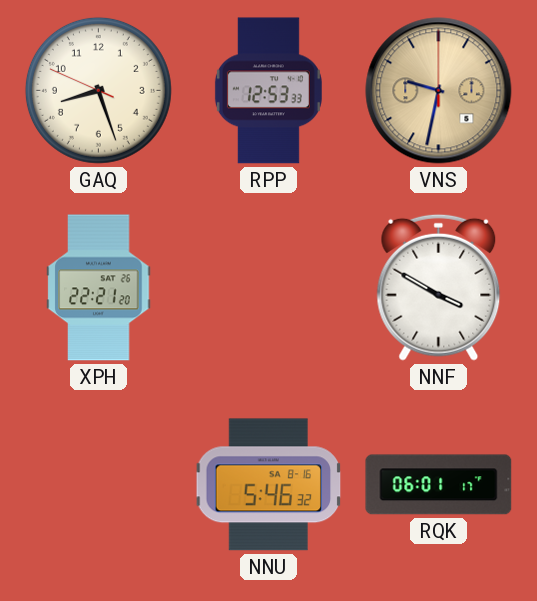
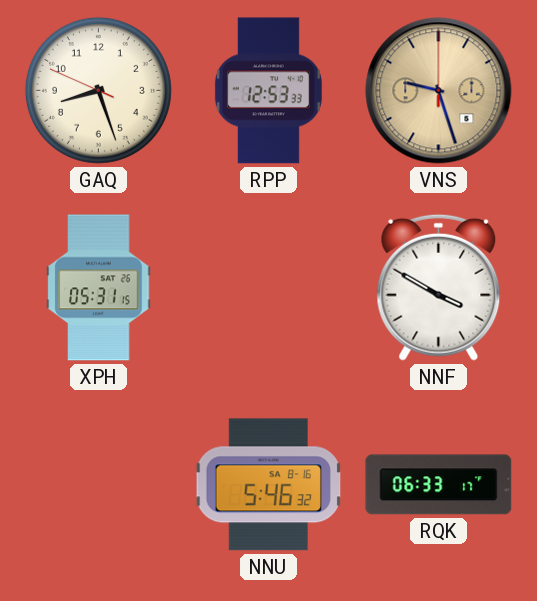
VNS: 9:32 -> 9:27
XPH: 22:21 -> 05:31
RQK: 06:01 -> 06:33
